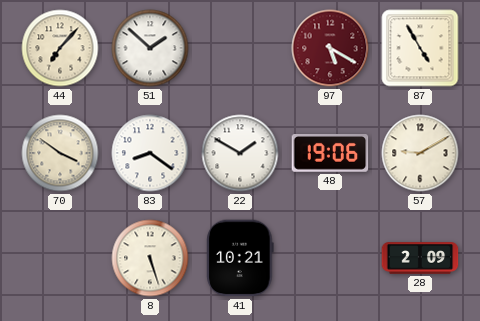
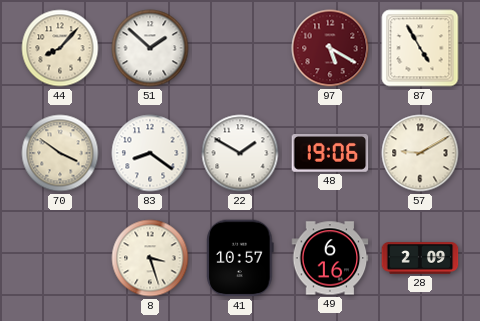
44: 7:07 -> 8:07
8: 5:27 -> 3:27
41: 10:21 -> 10:57
49: none -> 6:16
